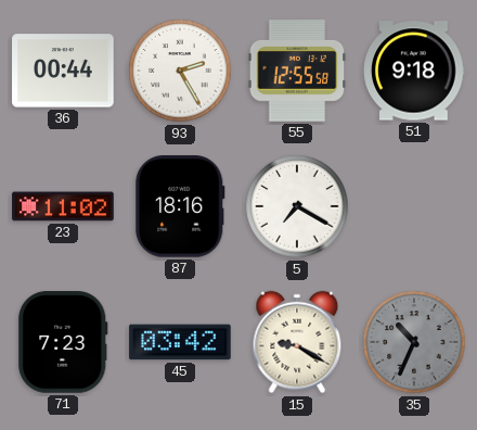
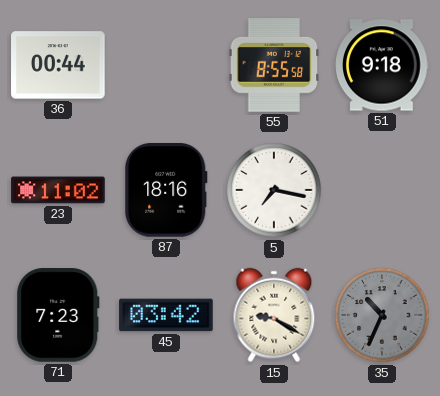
93: 2:25 -> none
55: 12:55 -> 8:55
5: 7:20 -> 7:17
